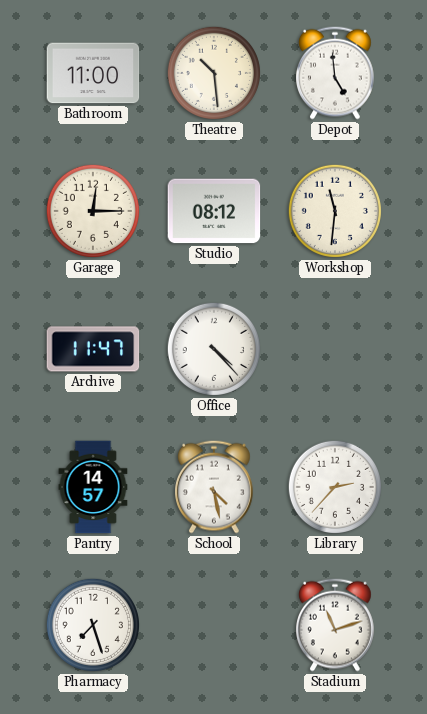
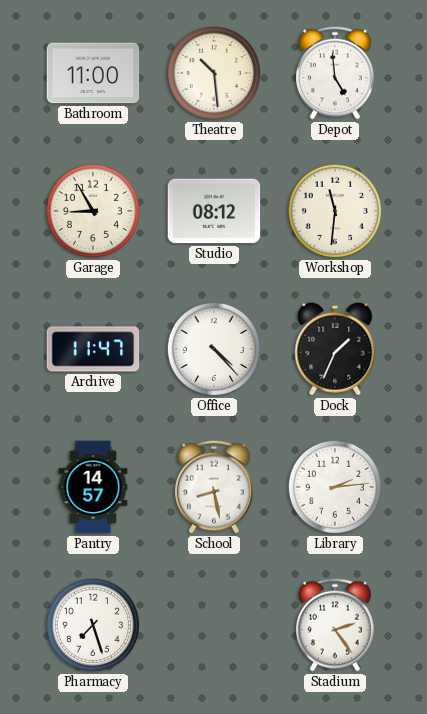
Garage: 12:15 -> 8:55
Dock: none -> 1:34
School: 4:28 -> 8:28
Library: 2:37 -> 2:14
Stadium: 11:12 -> 2:24
